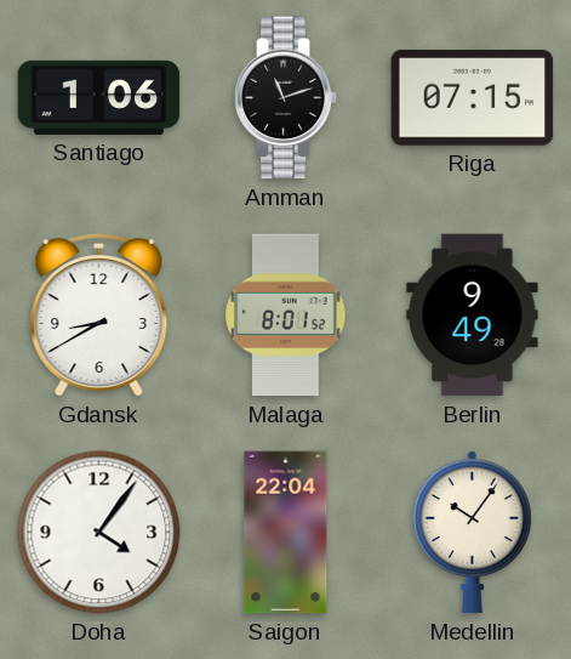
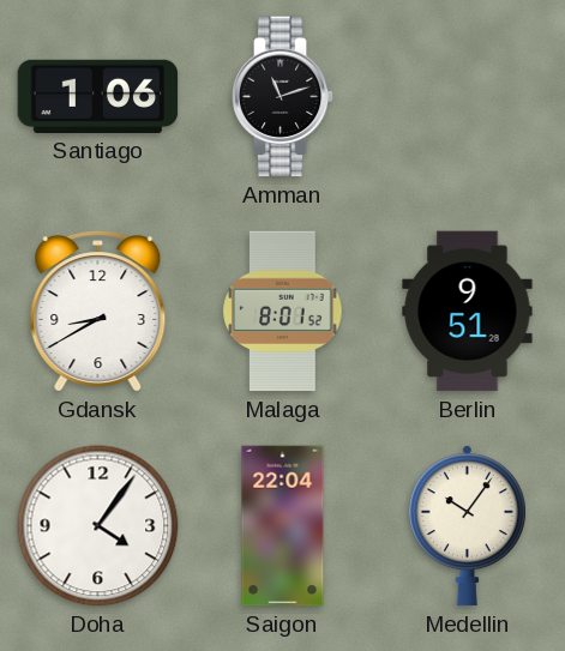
Riga: 07:15 -> none
Berlin: 9:49 -> 9:51
